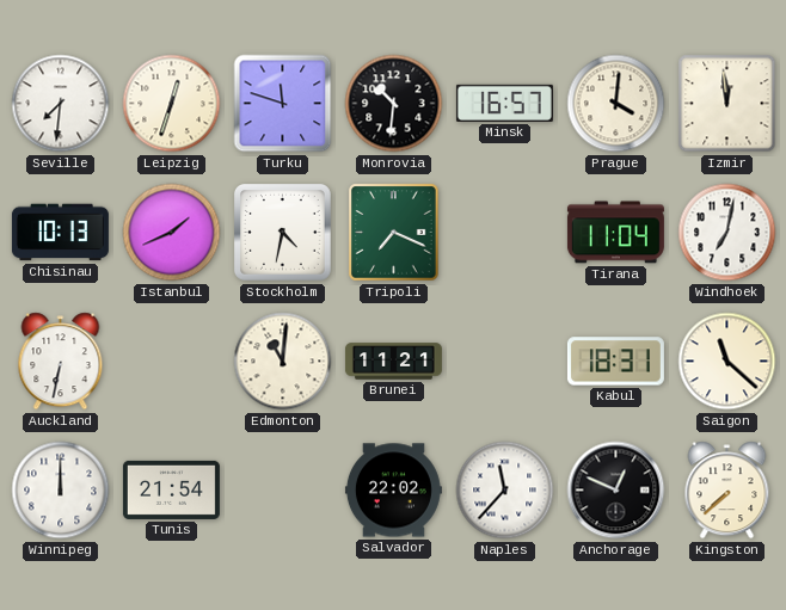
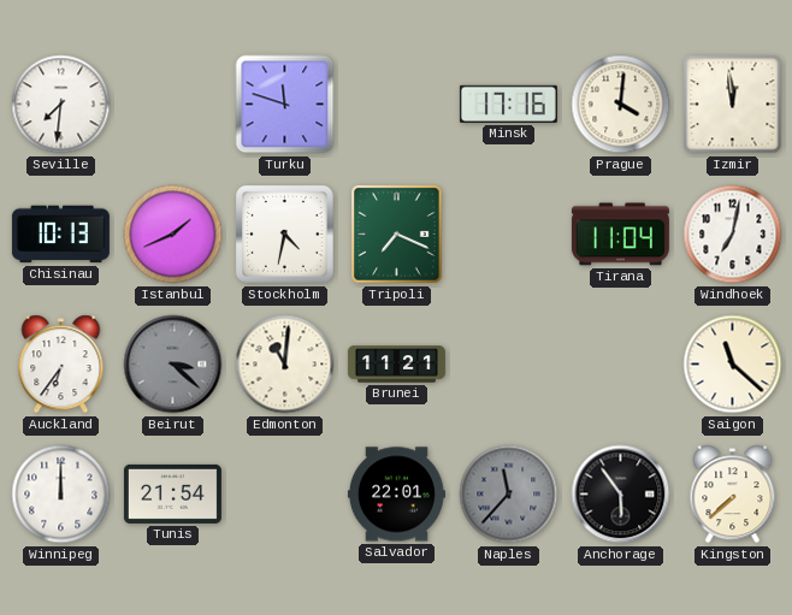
Leipzig: 12:33 -> none
Monrovia: 10:31 -> none
Minsk: 16:57 -> 17:16
Auckland: 6:32 -> 6:36
Beirut: none -> 3:22
Kabul: 18:31 -> none
Salvador: 22:02 -> 22:01
Naples dial: white -> grey
Anchorage: 12:49 -> 5:54
